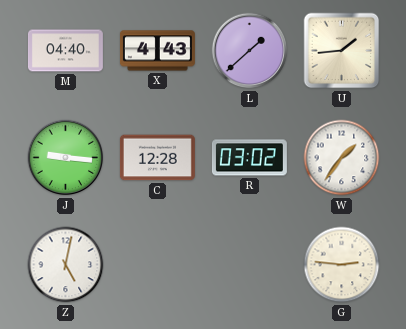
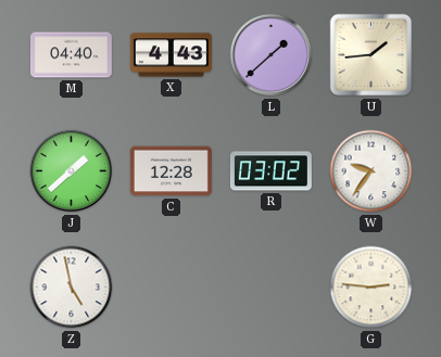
J: 9:16 -> 1:38
W: 1:36 -> 9:36
Z: 5:02 -> 4:58
